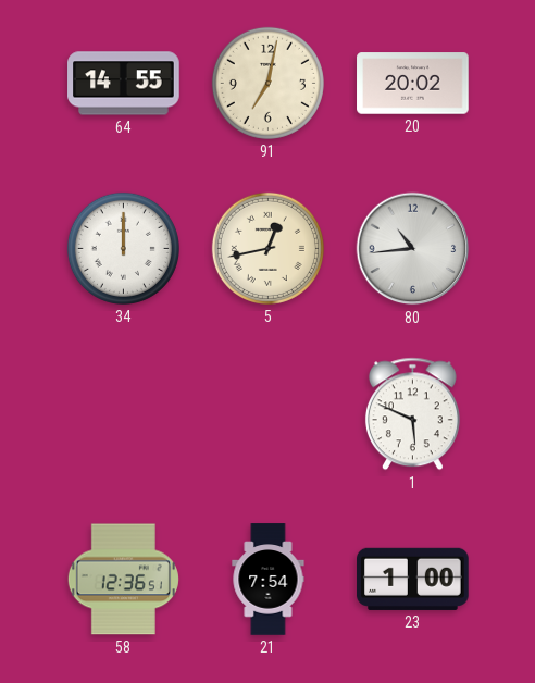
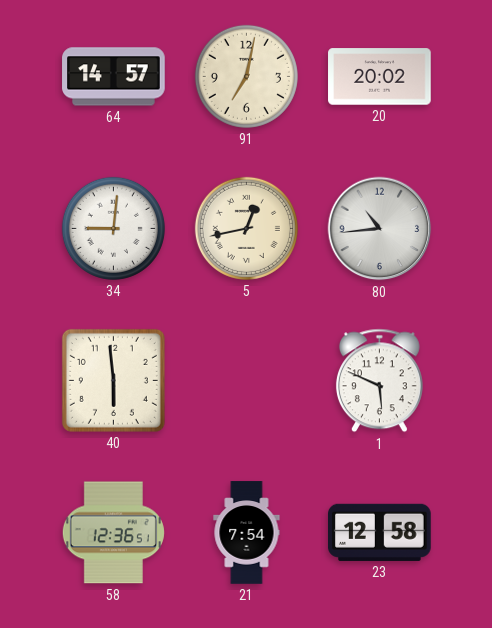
64: 14:55 -> 14:57
34: 12:00 -> 9:01
40: none -> 5:59
23: 1:00 -> 12:58
